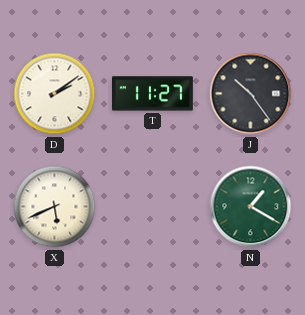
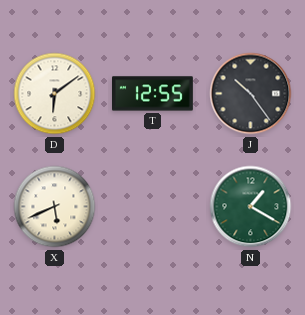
D: 2:09 -> 6:09
T: 11:27 -> 12:55
